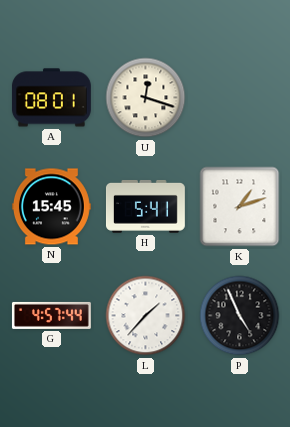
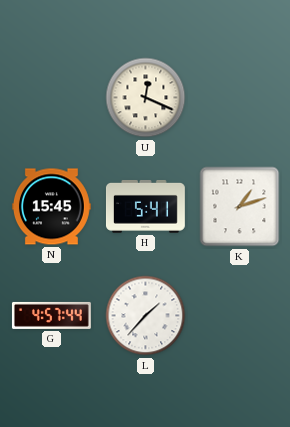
A: 08:01 -> none
U: 12:18 -> 12:19
P: 4:56 -> none
